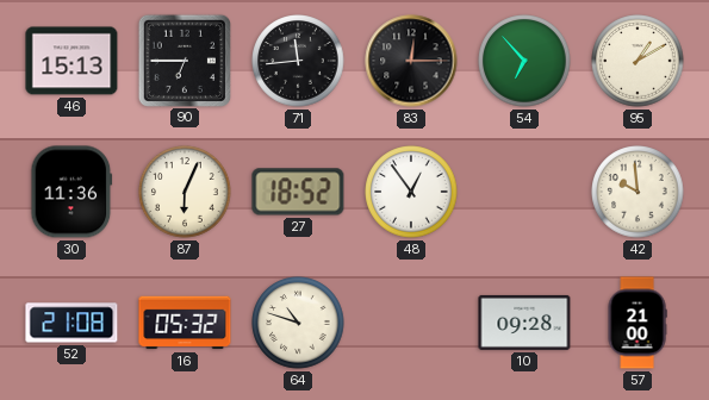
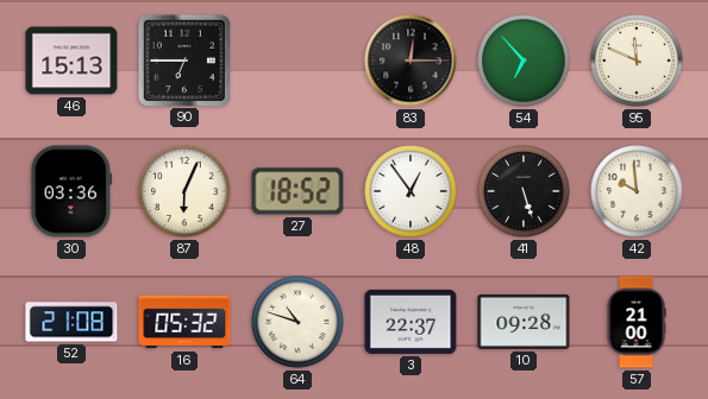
71: 11:44 -> none
95: 1:10 -> 11:49
30: 11:36 -> 03:36
41: none -> 5:27
3: none -> 22:37
